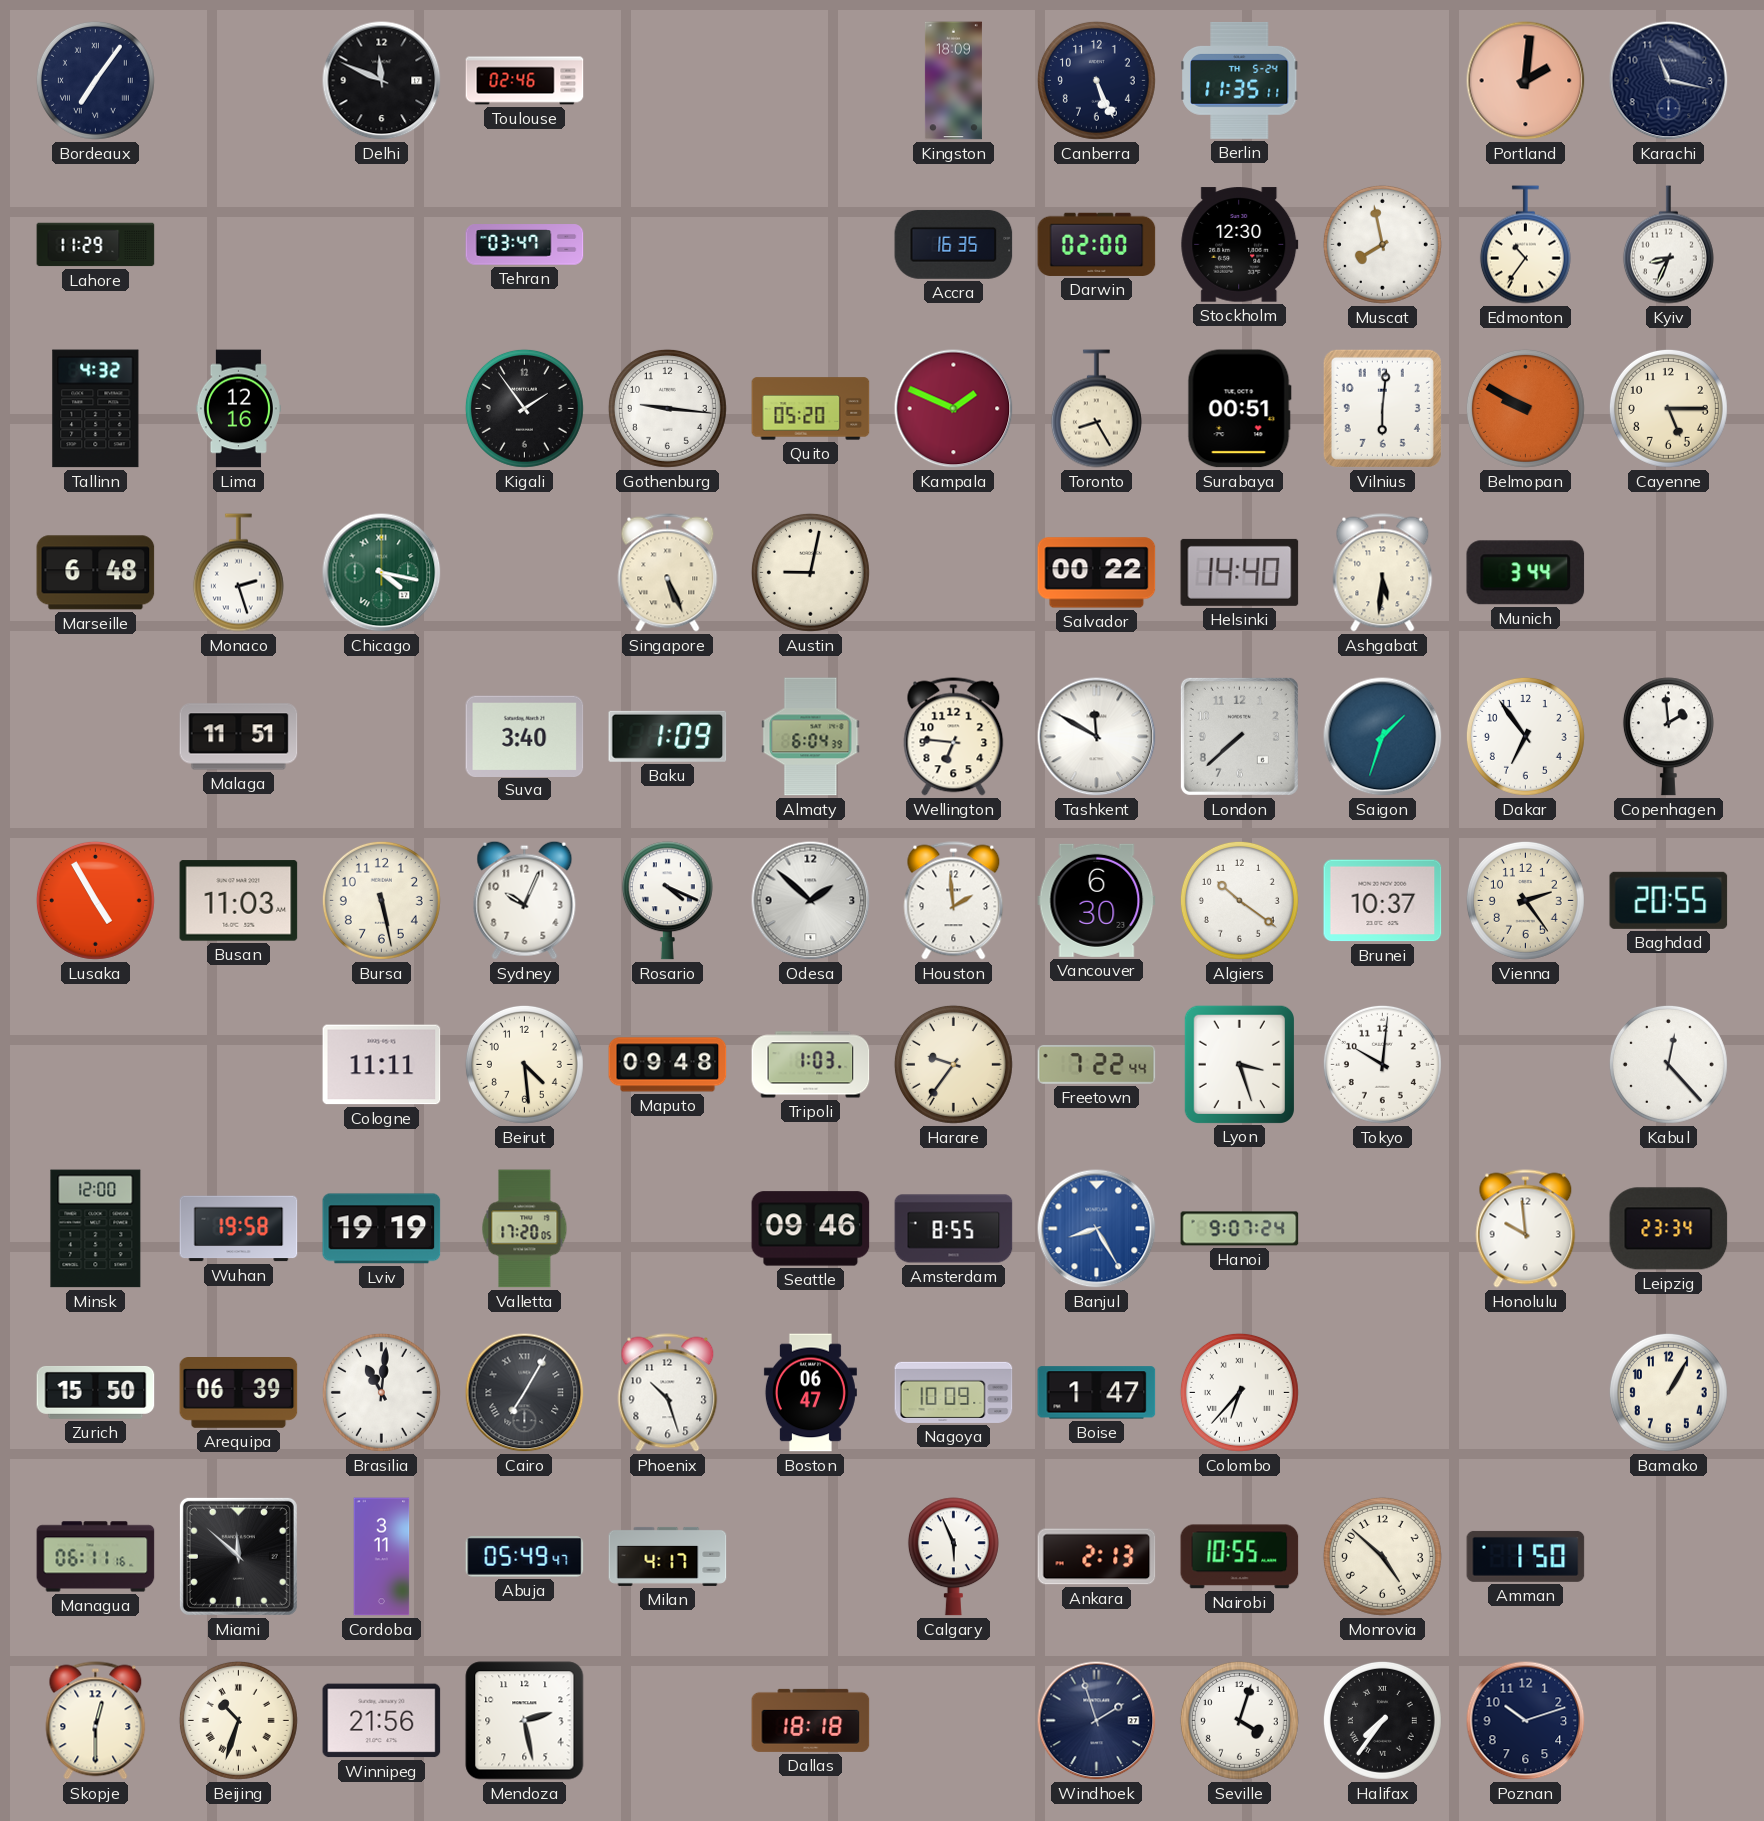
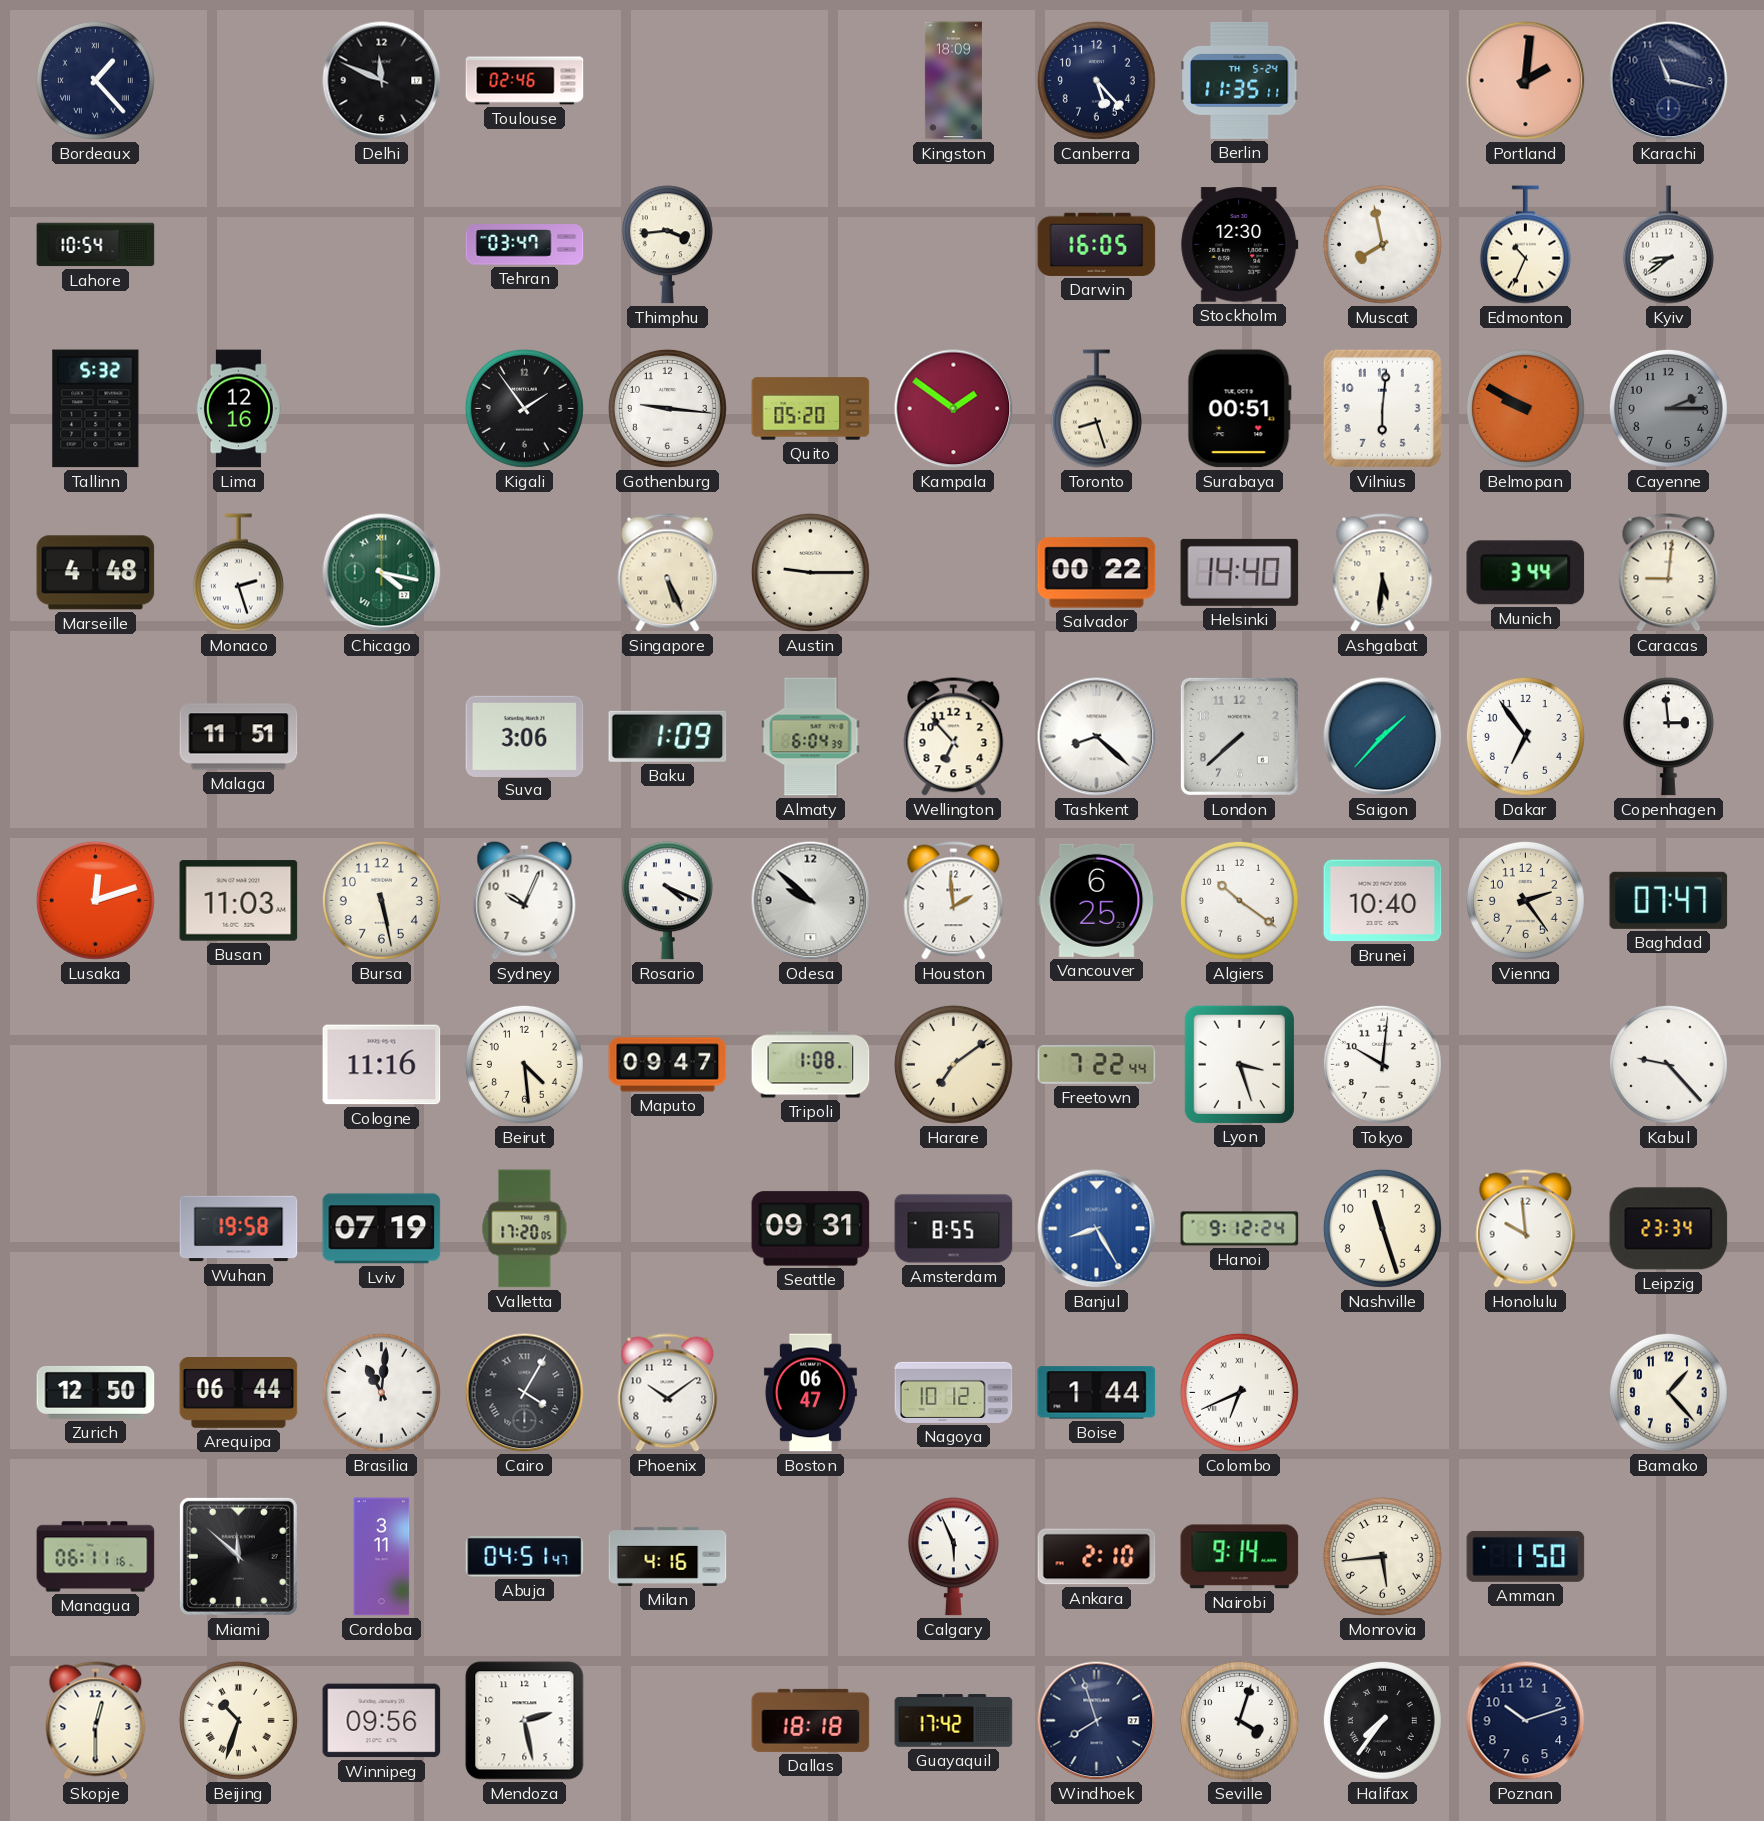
Bordeaux: 7:06 -> 1:23
Canberra: 5:26 -> 5:23
Lahore: 11:29 -> 10:54
Thimphu: none -> 3:44
Accra: 16:35 -> none
Darwin: 02:00 -> 16:05
Edmonton: 10:36 -> 10:34
Kyiv: 8:34 -> 8:39
Tallinn: 4:32 -> 5:32
Kampala: 1:49 -> 1:51
Toronto: 8:25 -> 8:27
Cayenne: 5:15 -> 2:15
Cayenne dial: cream -> grey
Marseille: 6:48 -> 4:48
Austin: 9:02 -> 9:15
Caracas: none -> 9:01
Suva: 3:40 -> 3:06
Wellington: 6:46 -> 6:53
Tashkent: 11:50 -> 8:22
Saigon: 1:33 -> 1:37
Copenhagen: 1:59 -> 2:59
Lusaka: 4:55 -> 12:12
Odesa: 1:52 -> 9:52
Vancouver: 6:30 -> 6:25
Brunei: 10:37 -> 10:40
Baghdad: 20:55 -> 07:47
Cologne: 11:11 -> 11:16
Maputo: 09:48 -> 09:47
Tripoli: 1:03 -> 1:08
Harare: 9:36 -> 7:09
Kabul: 12:23 -> 9:23
Minsk: 12:00 -> none
Lviv: 19:19 -> 07:19
Seattle: 09:46 -> 09:31
Hanoi: 9:07 -> 9:12
Nashville: none -> 11:27
Zurich: 15:50 -> 12:50
Arequipa: 06:39 -> 06:44
Cairo: 7:05 -> 4:05
Phoenix: 10:27 -> 10:09
Nagoya: 10:09 -> 10:12
Boise: 1:47 -> 1:44
Colombo: 6:37 -> 6:41
Bamako: 1:05 -> 1:23
Abuja: 05:49 -> 04:51
Milan: 4:17 -> 4:16
Ankara: 2:13 -> 2:10
Nairobi: 10:55 -> 9:14
Monrovia: 4:52 -> 5:44
Winnipeg: 21:56 -> 09:56
Guayaquil: none -> 17:42
Windhoek: 1:57 -> 7:57
